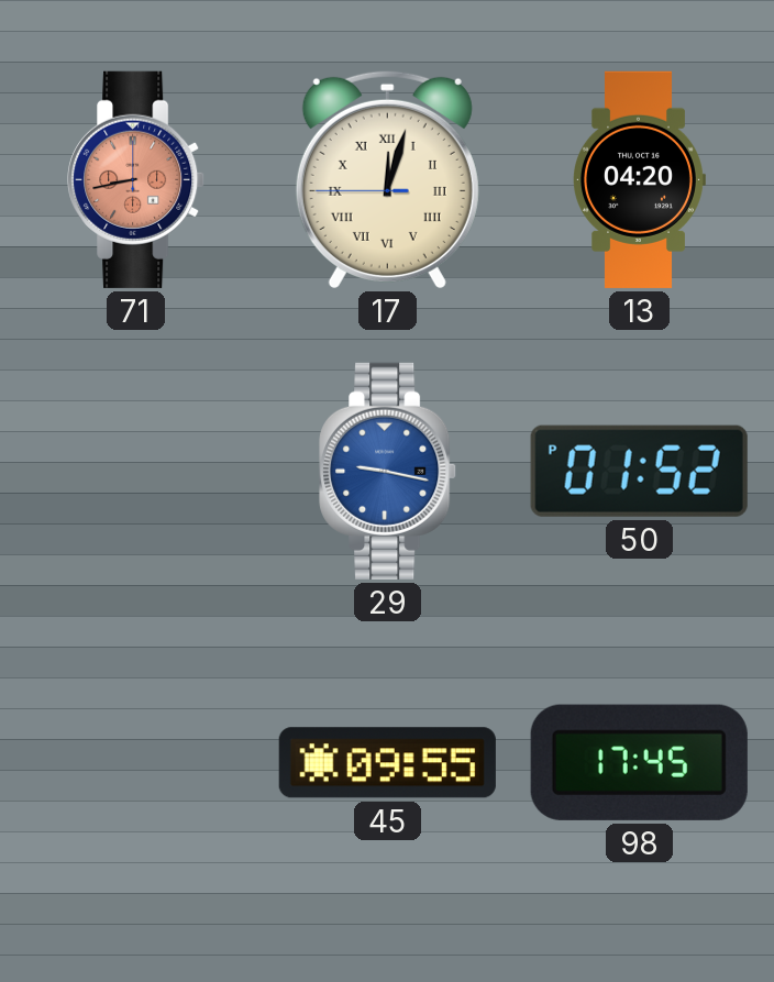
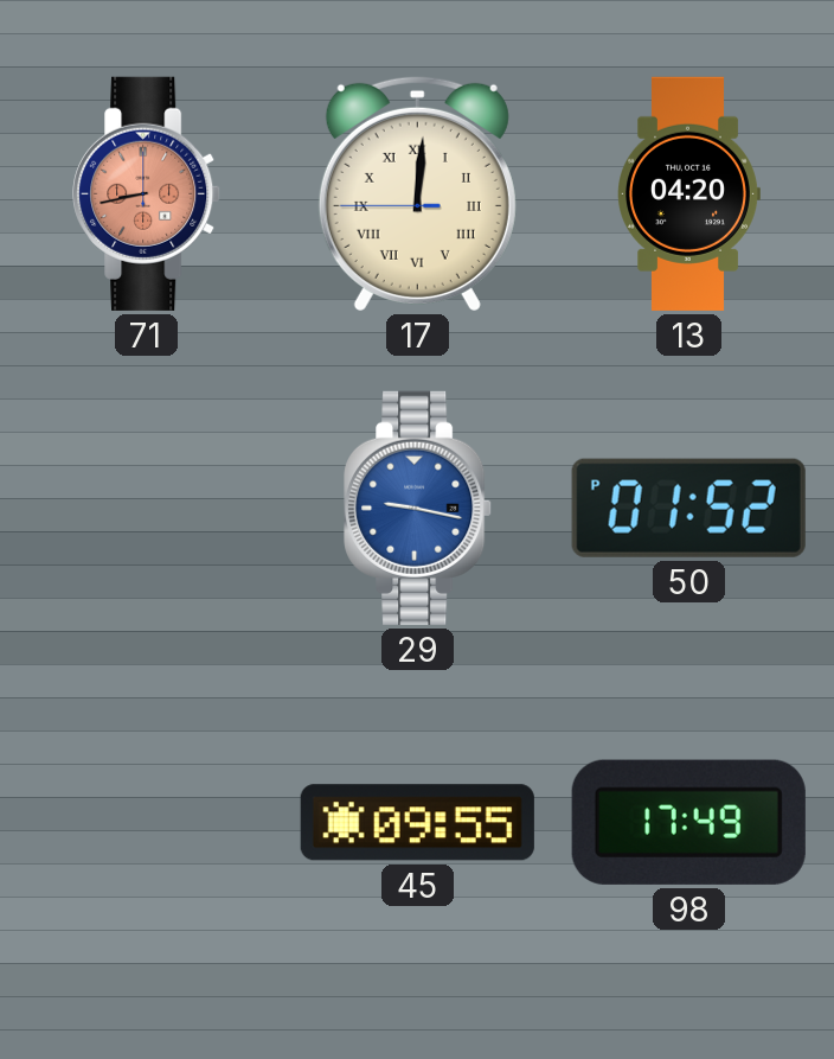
17: 12:02 -> 12:00
98: 17:45 -> 17:49
